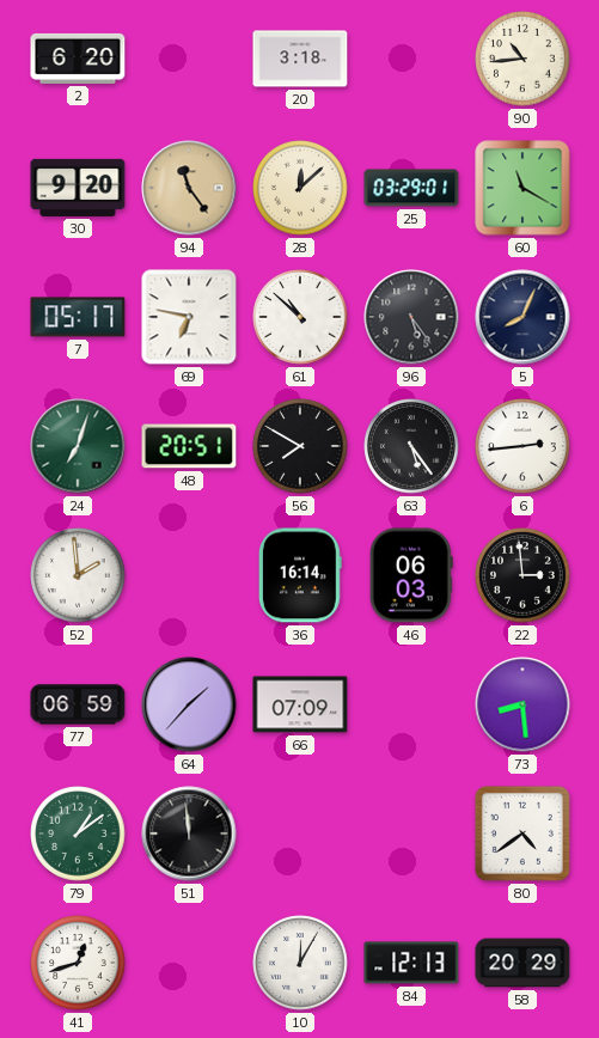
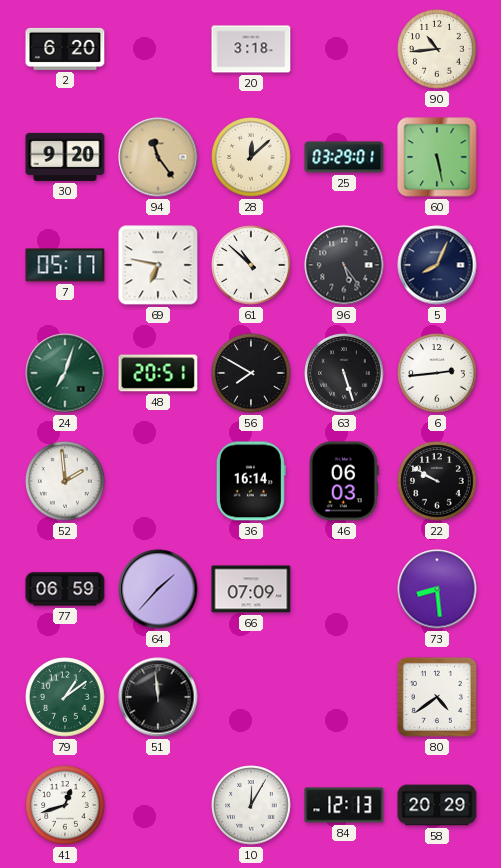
60: 11:20 -> 5:28
63: 5:24 -> 5:27
22: 2:59 -> 9:50
